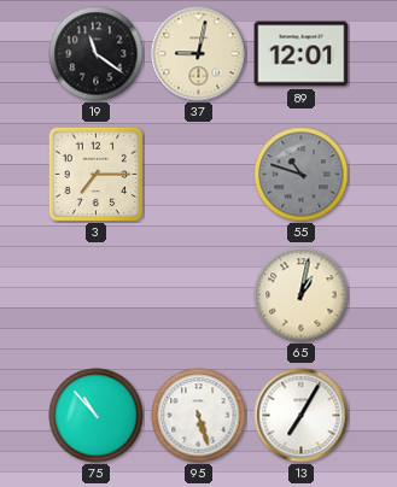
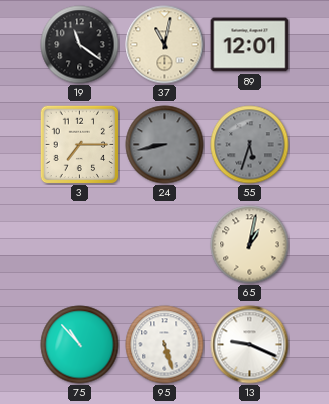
37: 9:02 -> 11:02
24: none -> 8:43
55: 10:48 -> 5:33
13: 7:05 -> 9:19
